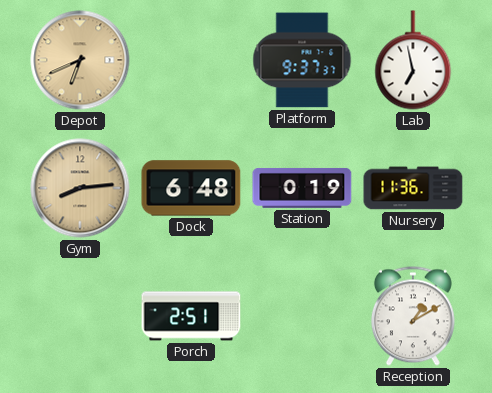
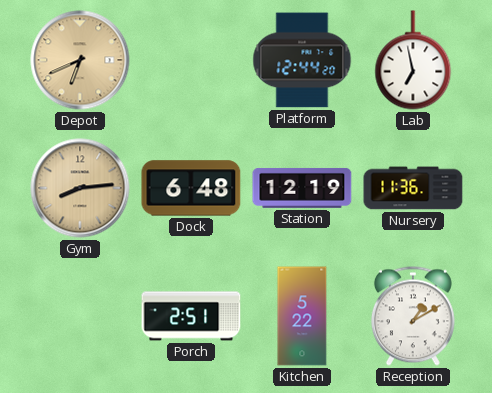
Platform: 9:37 -> 12:44
Station: 0:19 -> 12:19
Kitchen: none -> 5:22
